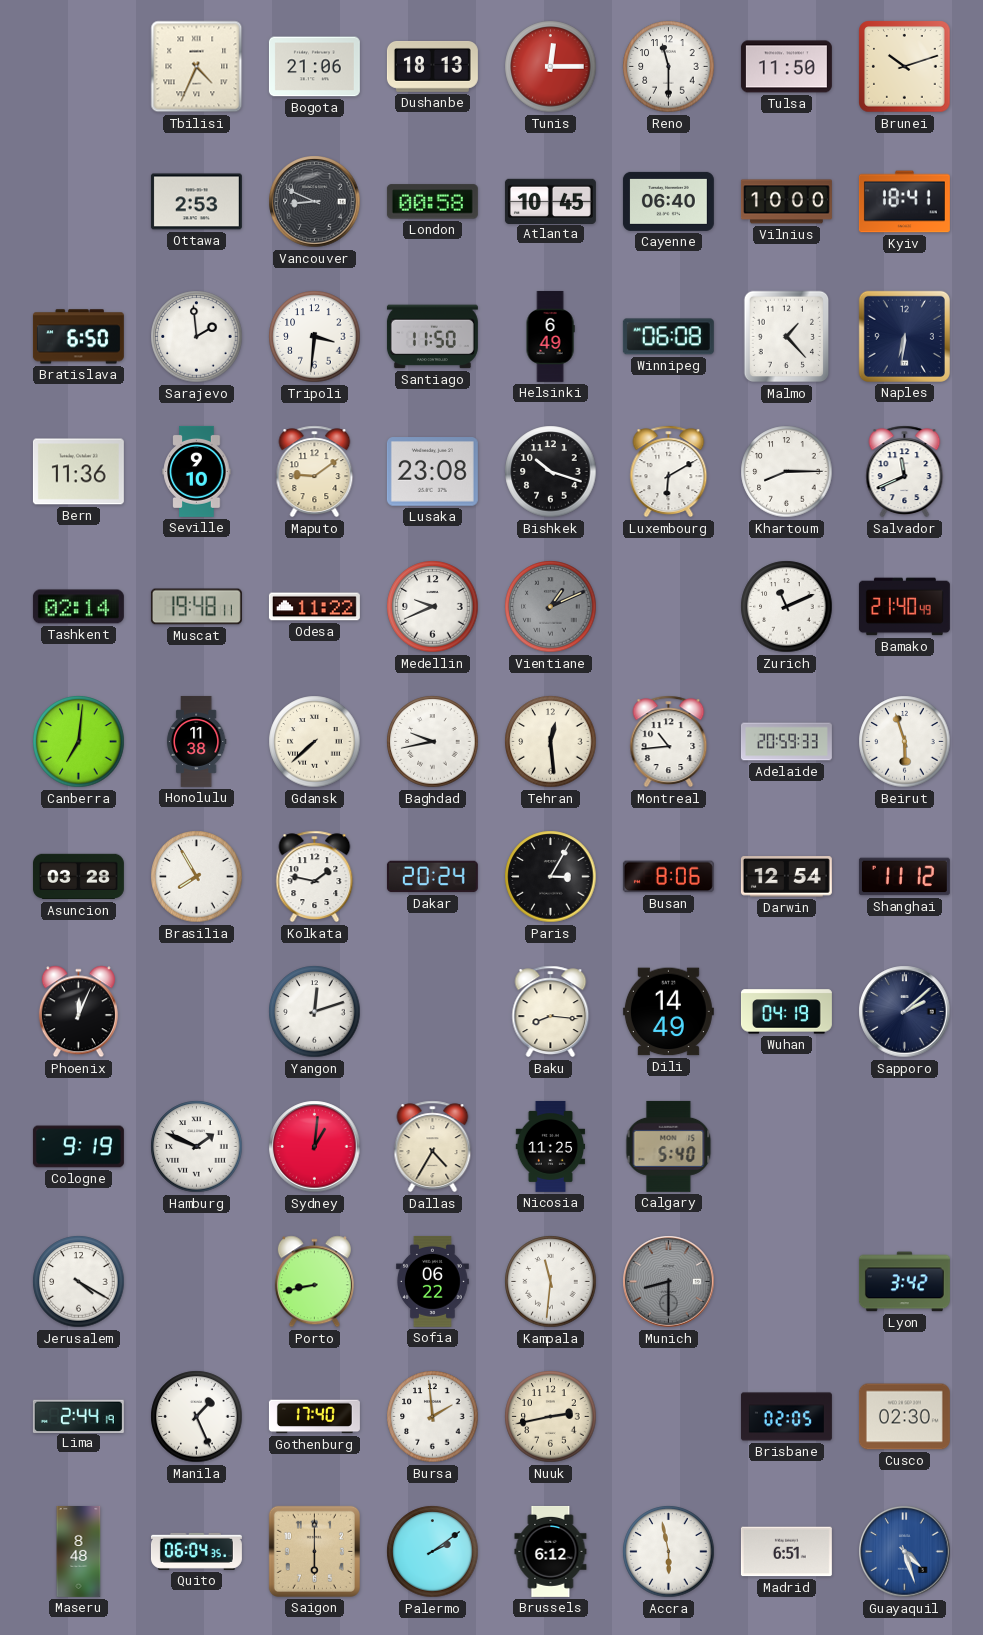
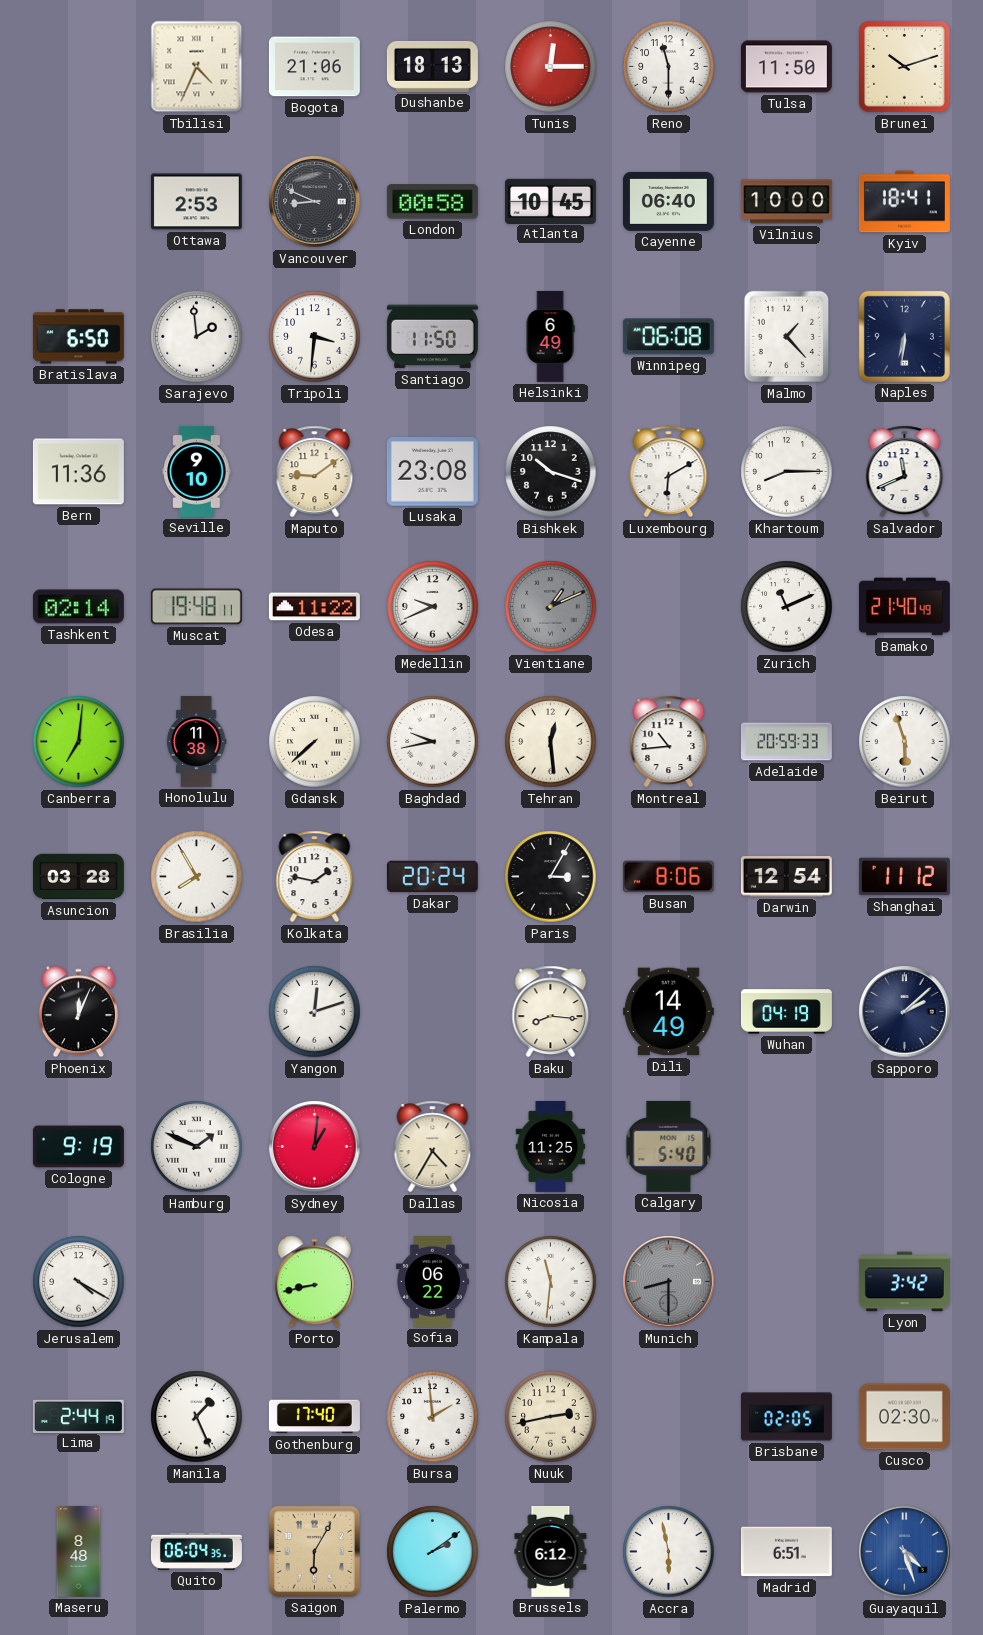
Saigon: 6:00 -> 6:05
